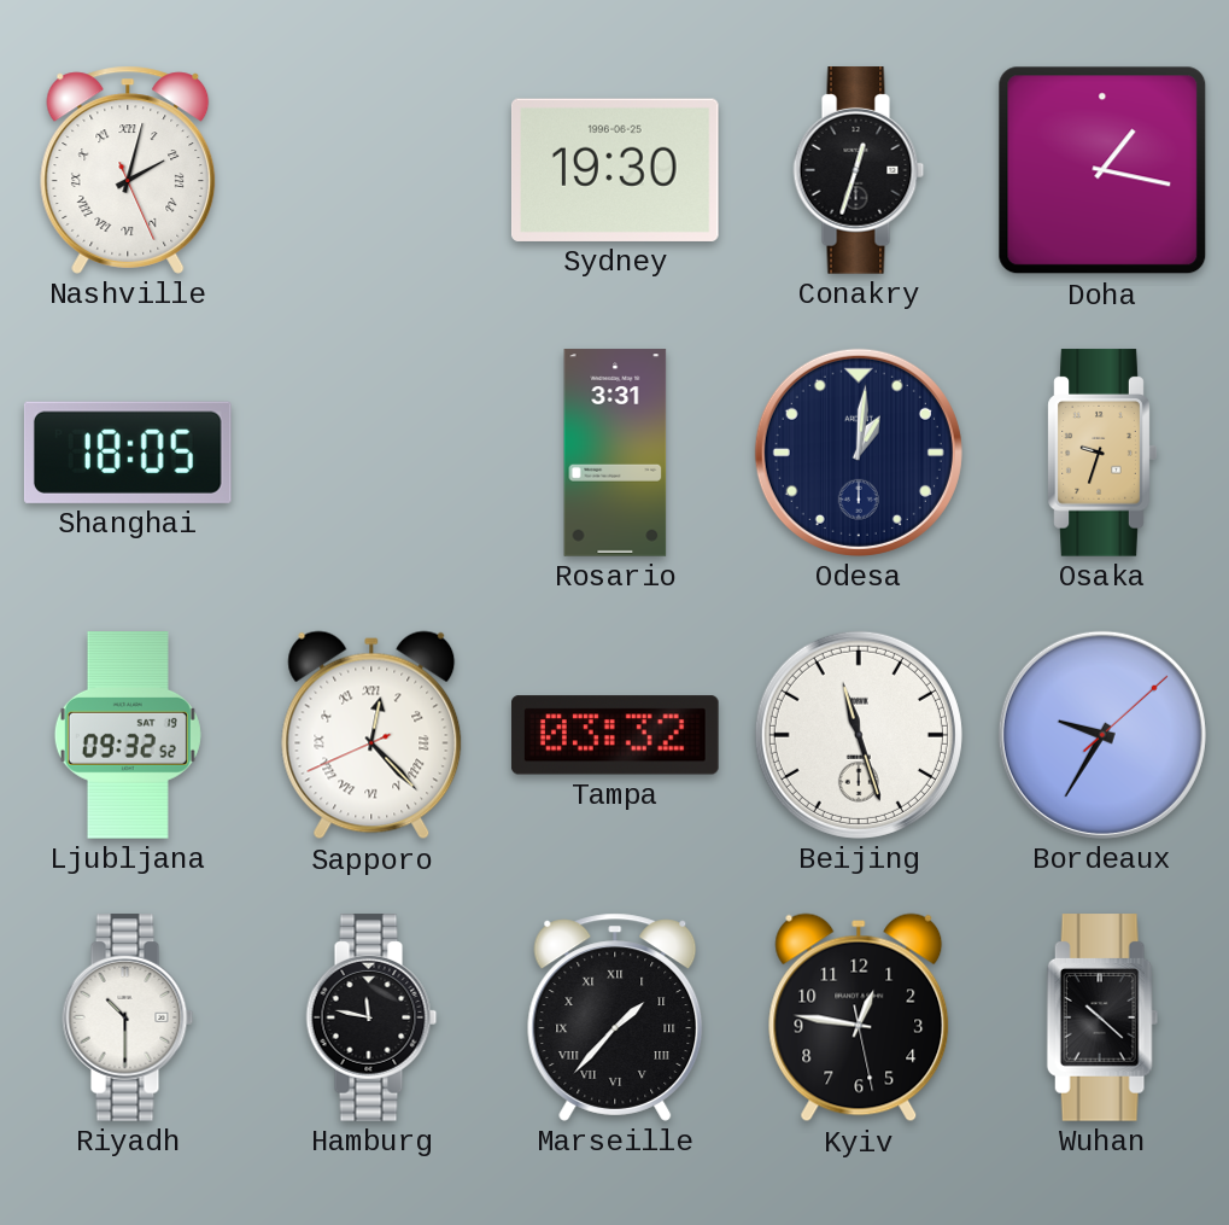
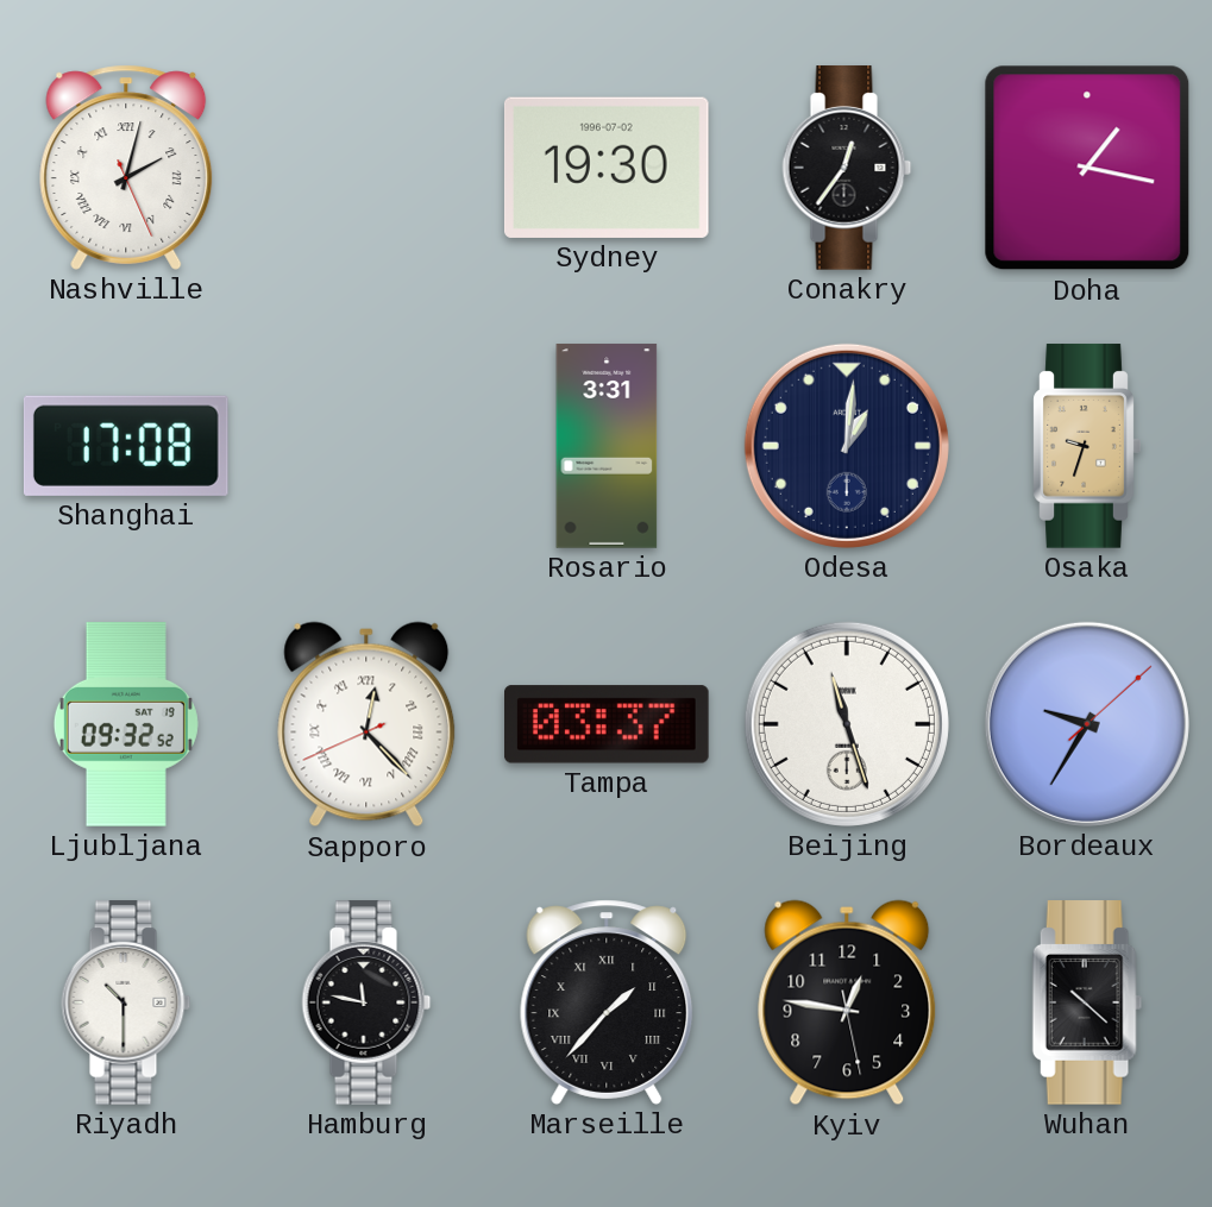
Sydney date: 1996-06-25 -> 1996-07-02
Conakry: 12:33 -> 12:36
Shanghai: 18:05 -> 17:08
Tampa: 03:32 -> 03:37
